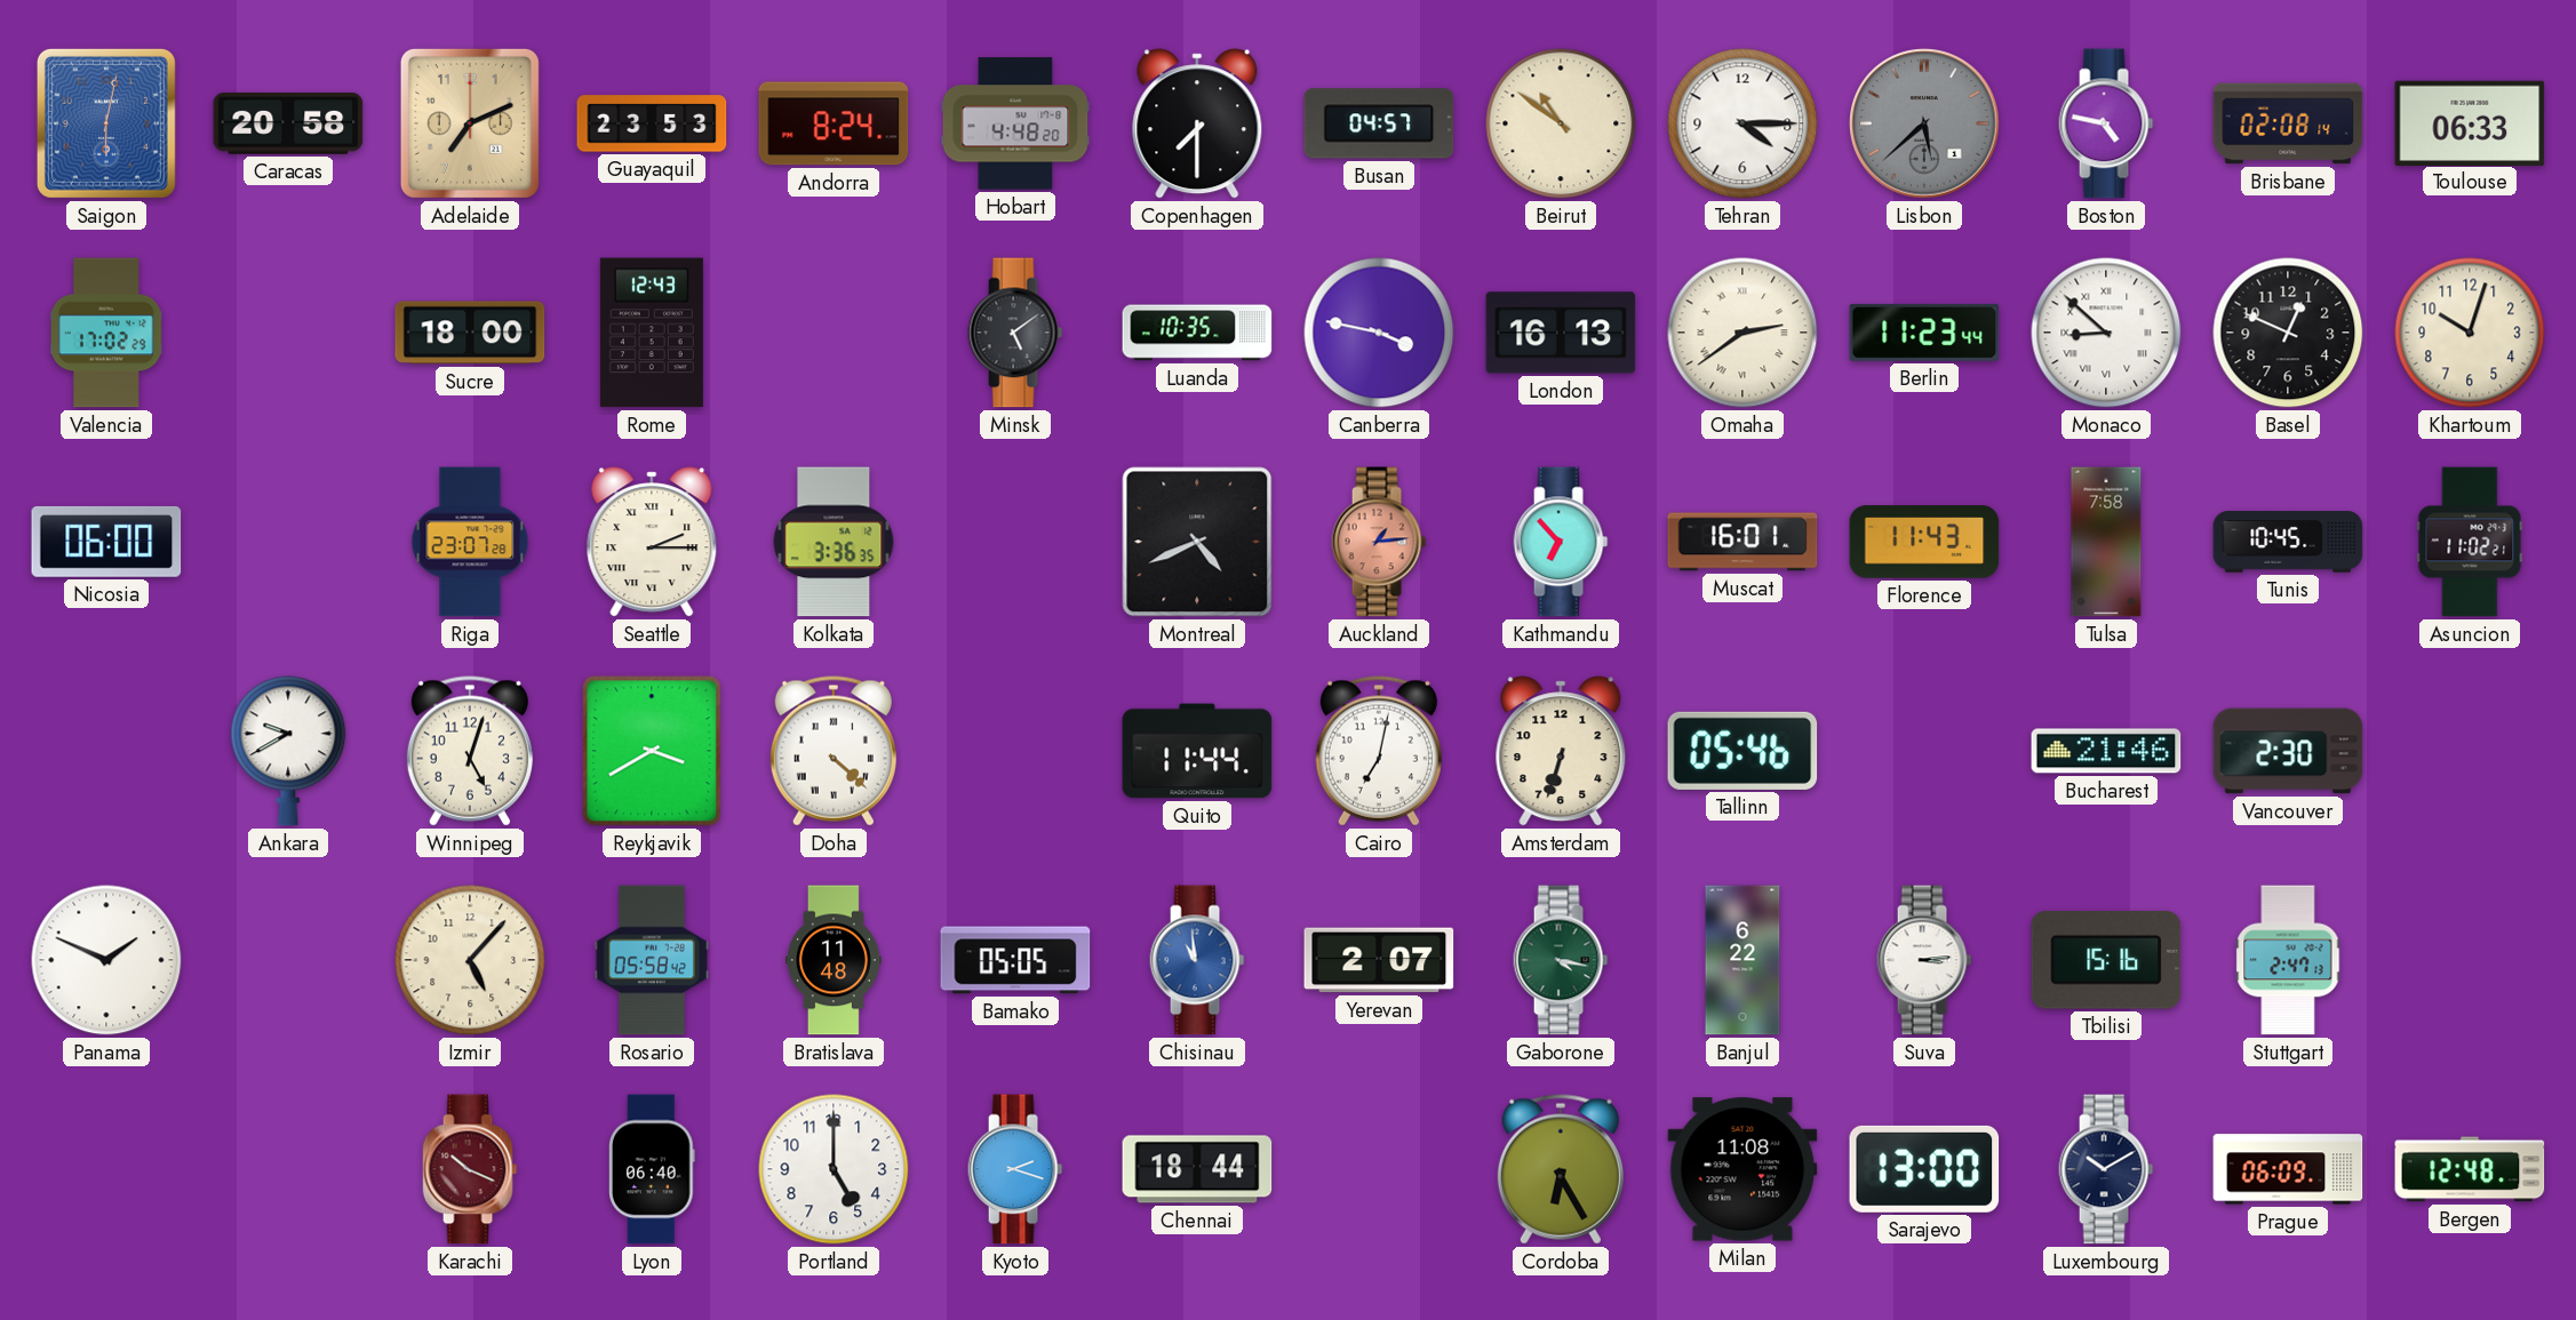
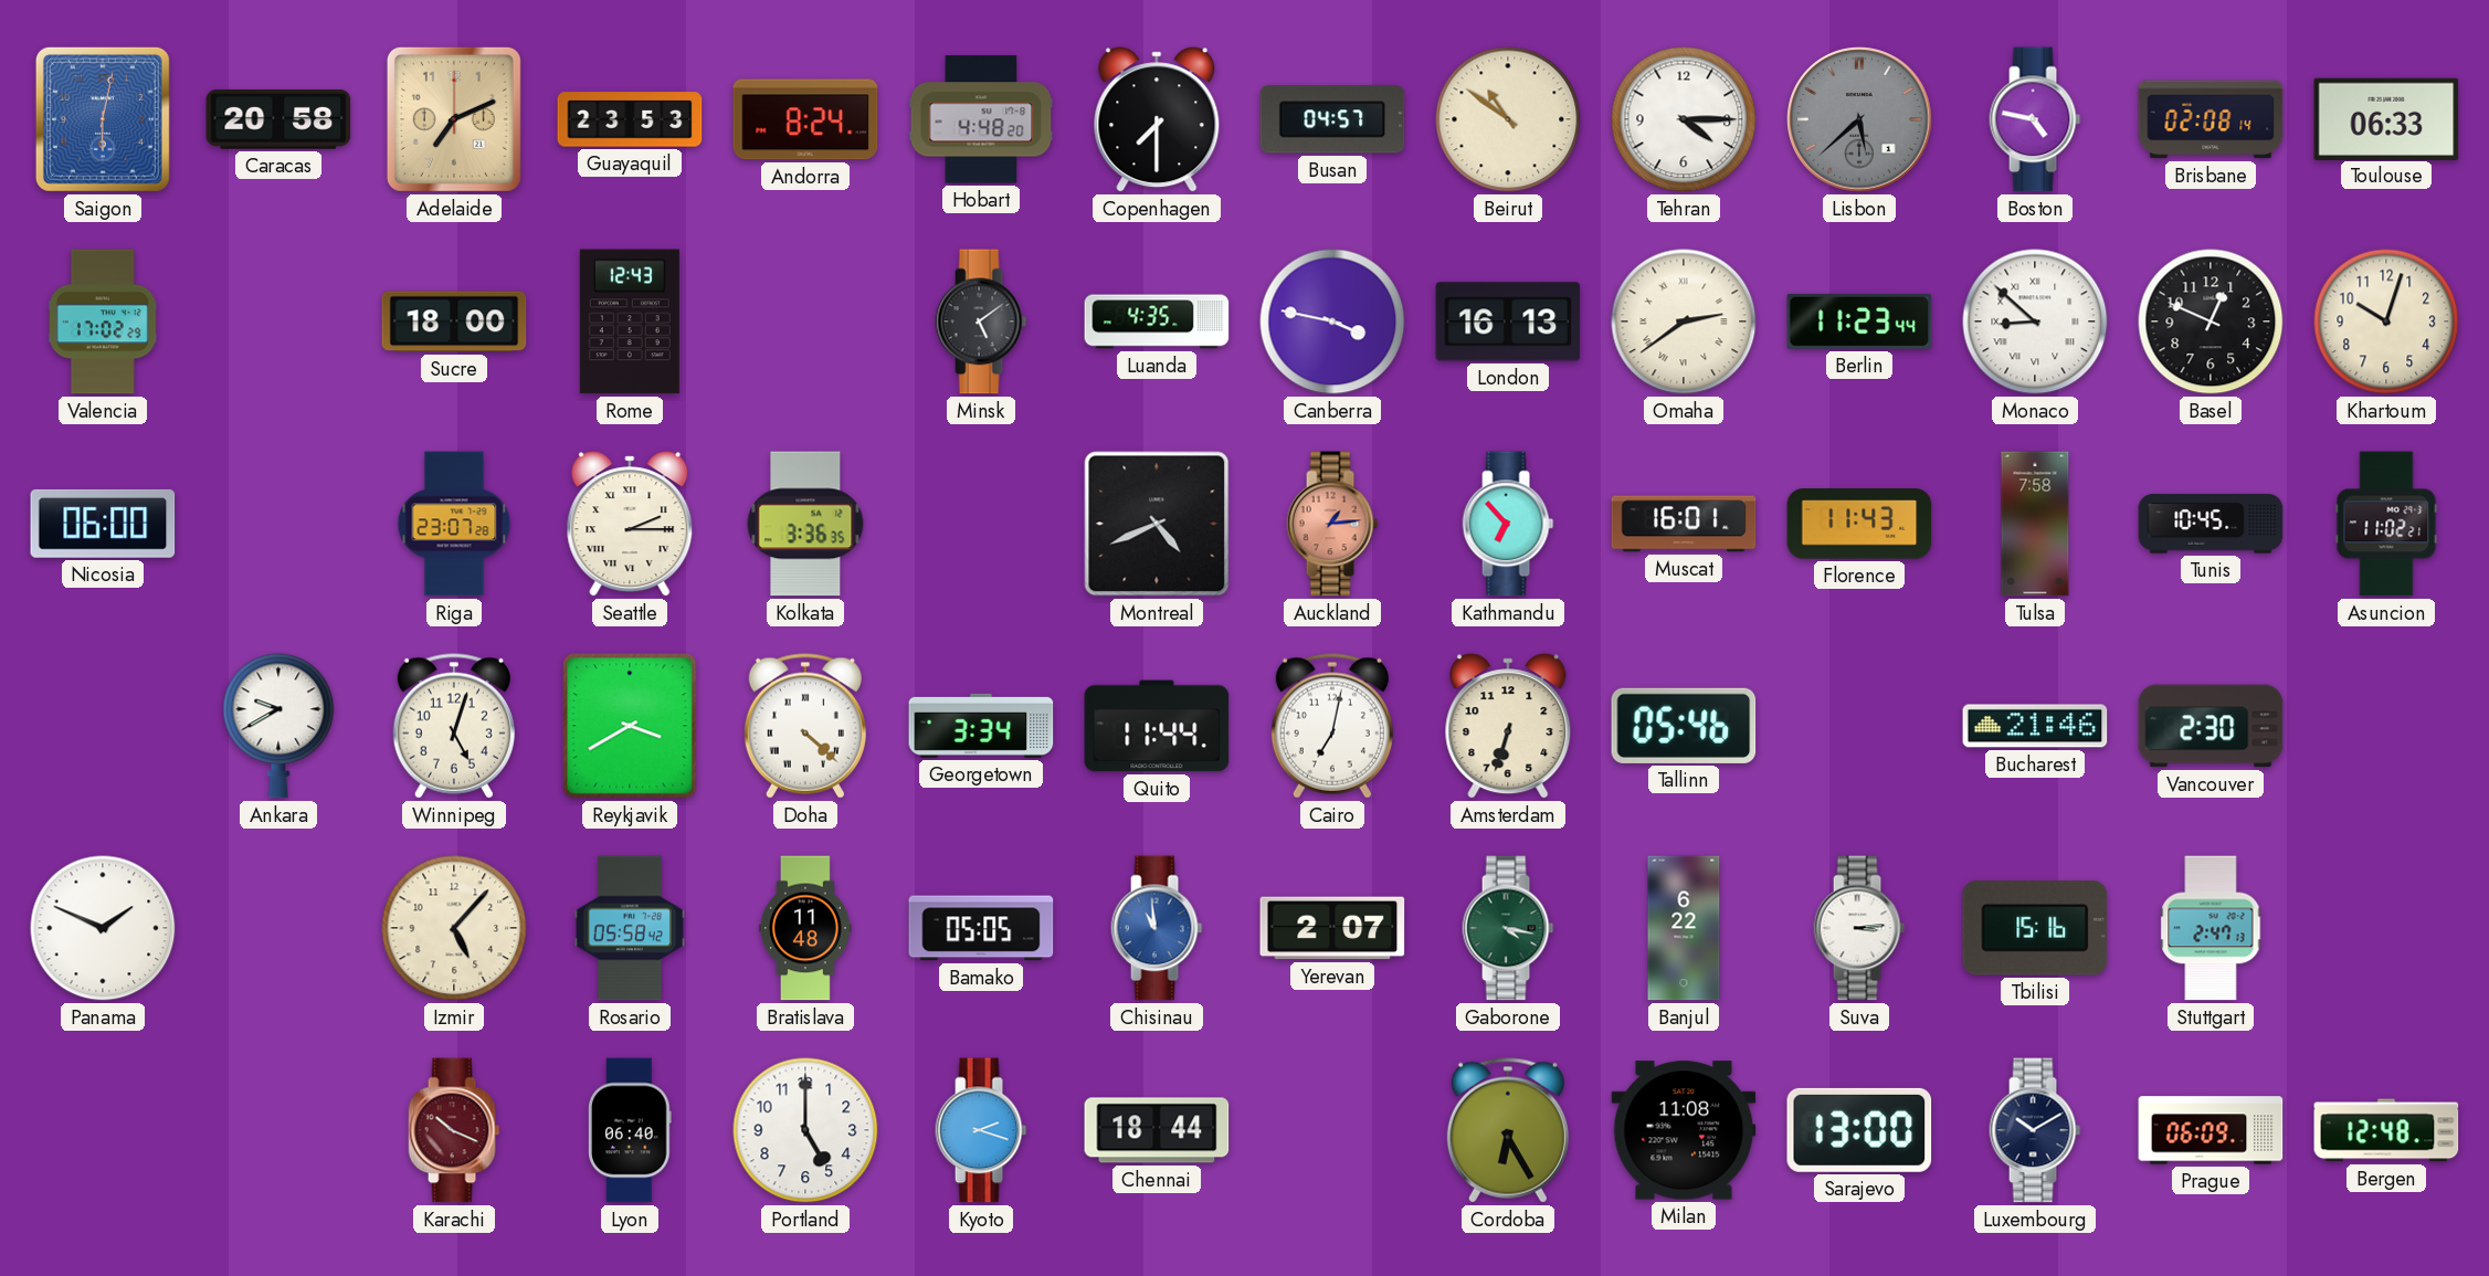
Luanda: 10:35 -> 4:35
Georgetown: none -> 3:34
